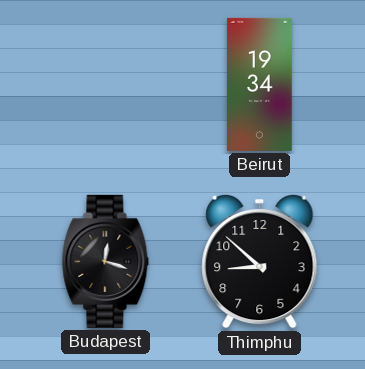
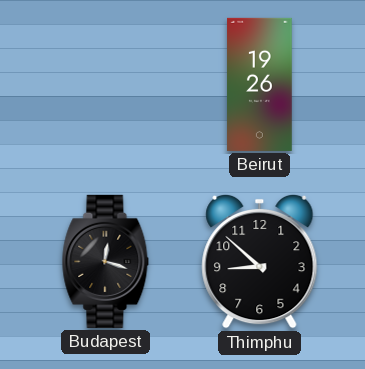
Beirut: 19:34 -> 19:26
